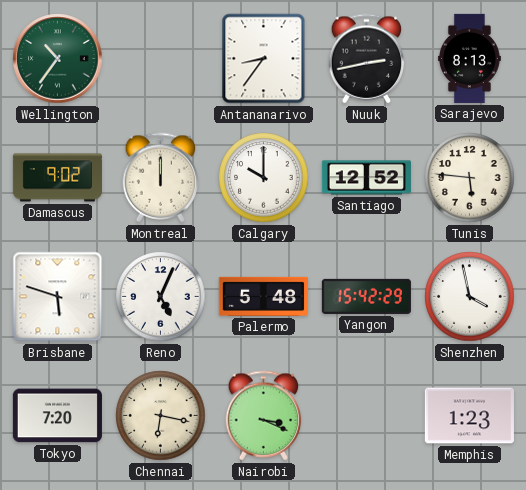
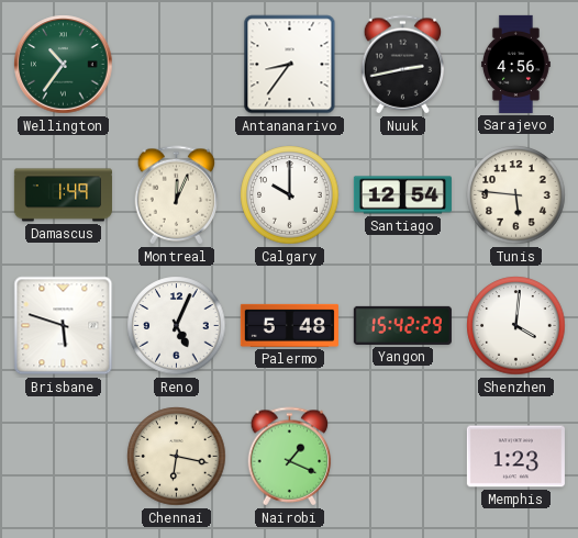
Sarajevo: 8:13 -> 4:56
Damascus: 9:02 -> 1:49
Montreal: 12:00 -> 12:04
Santiago: 12:52 -> 12:54
Shenzhen: 3:58 -> 4:01
Tokyo: 7:20 -> none
Nairobi: 3:19 -> 1:19
